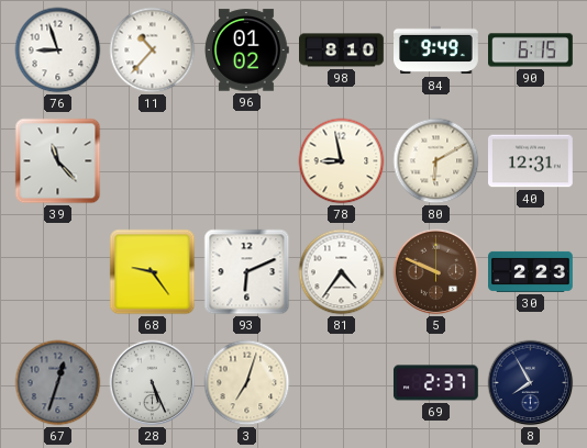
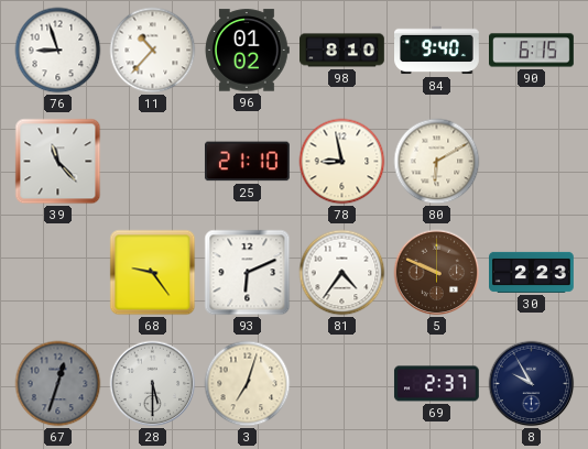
84: 9:49 -> 9:40
25: none -> 21:10
40: 12:31 -> none
28: 5:26 -> 5:30
8: 7:55 -> 9:55
